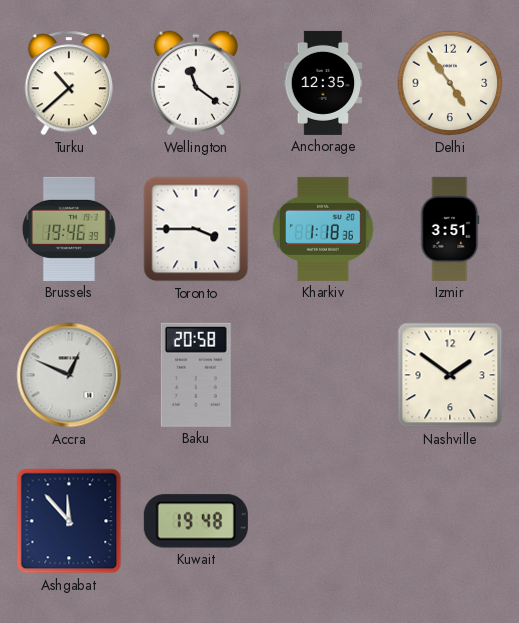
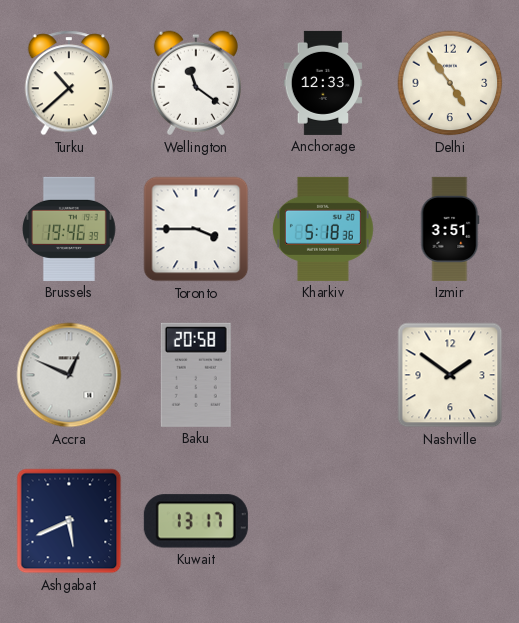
Anchorage: 12:35 -> 12:33
Kharkiv: 1:18 -> 5:18
Ashgabat: 11:53 -> 5:41
Kuwait: 19:48 -> 13:17
